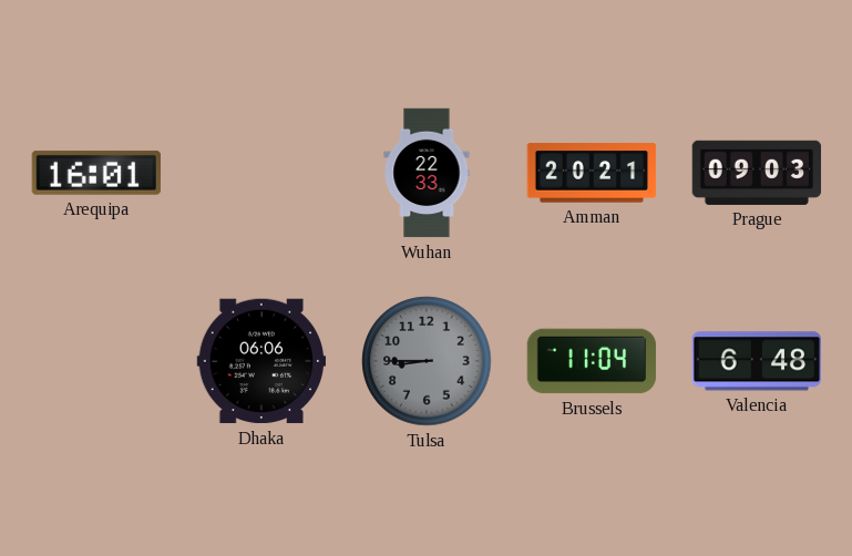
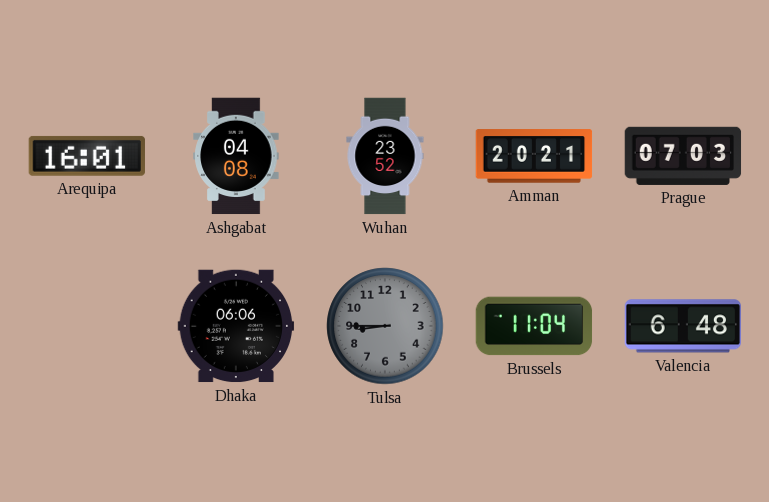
Ashgabat: none -> 04:08
Wuhan: 22:33 -> 23:52
Prague: 09:03 -> 07:03
